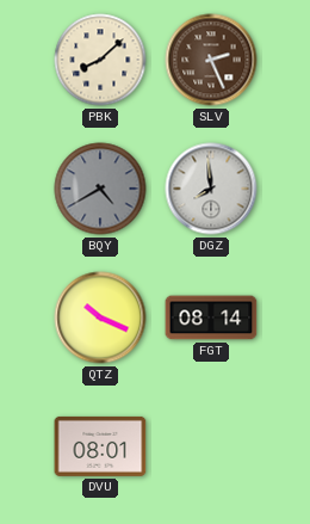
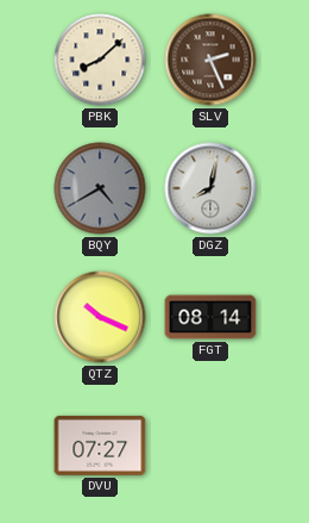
DGZ: 7:59 -> 8:02
DVU: 08:01 -> 07:27
